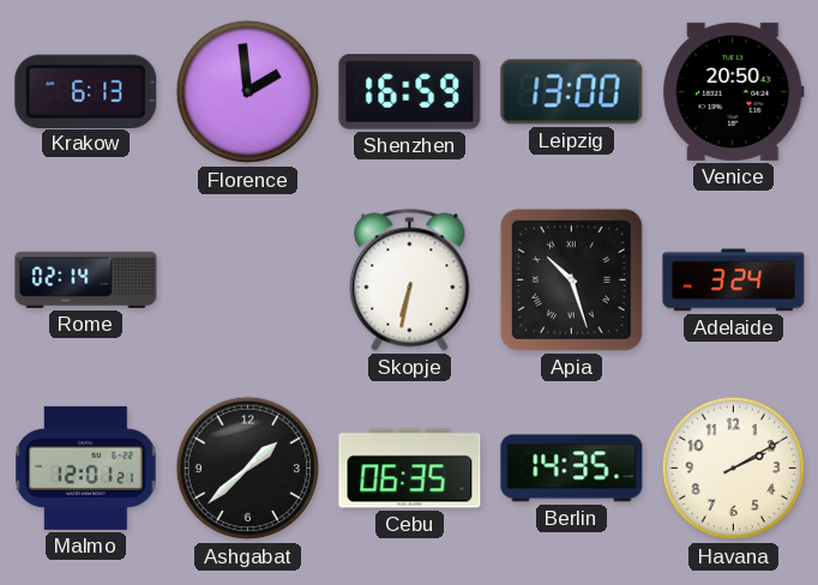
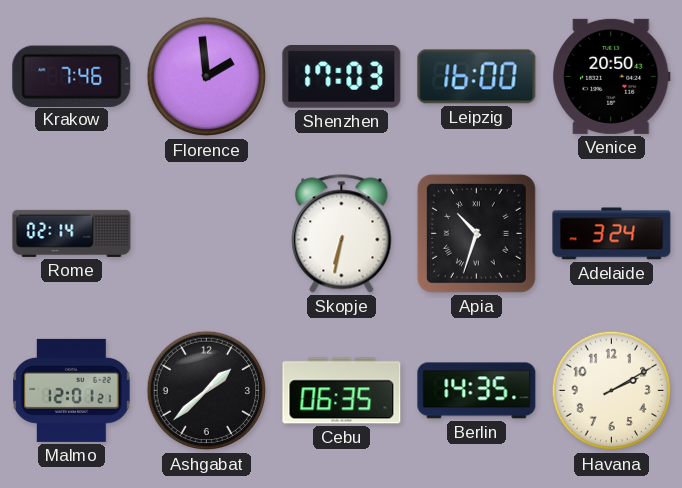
Krakow: 6:13 -> 7:46
Shenzhen: 16:59 -> 17:03
Leipzig: 13:00 -> 16:00
Apia: 10:27 -> 10:33
